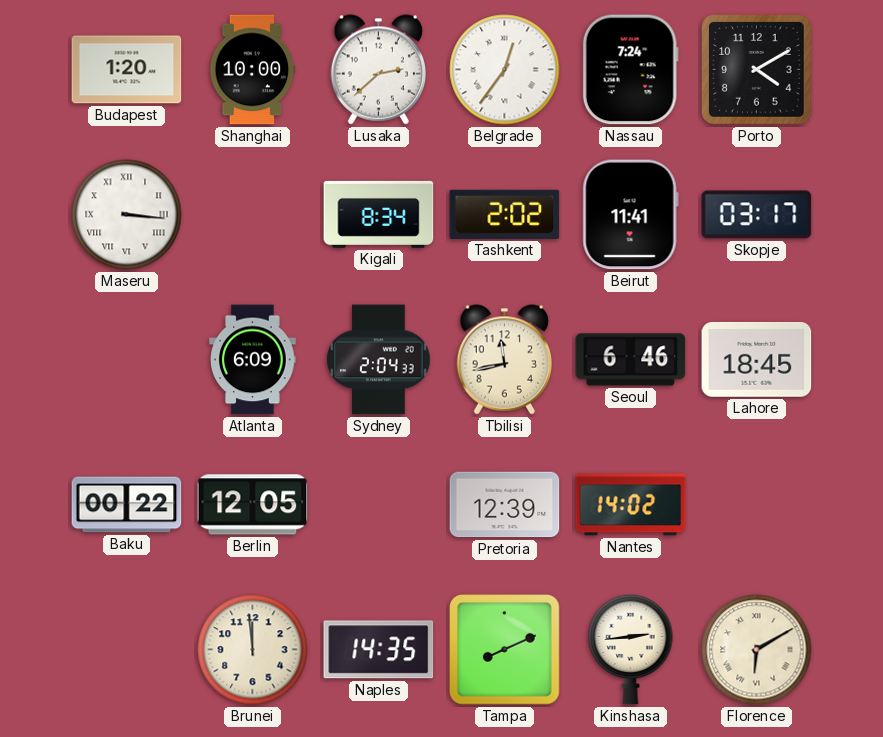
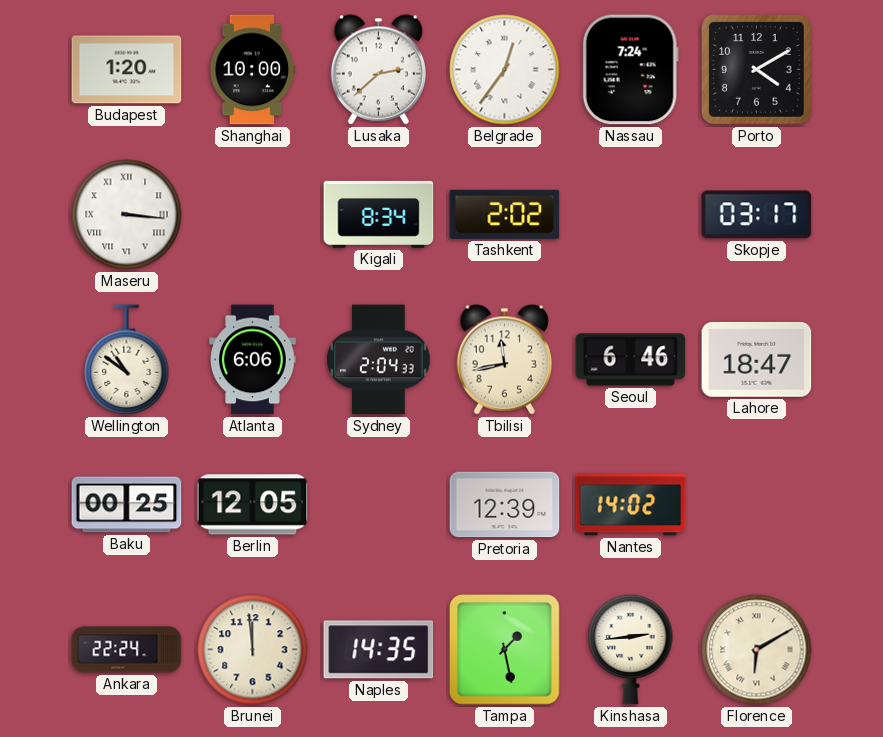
Beirut: 11:41 -> none
Wellington: none -> 10:51
Atlanta: 6:09 -> 6:06
Lahore: 18:45 -> 18:47
Baku: 00:22 -> 00:25
Ankara: none -> 22:24
Tampa: 8:11 -> 1:28
